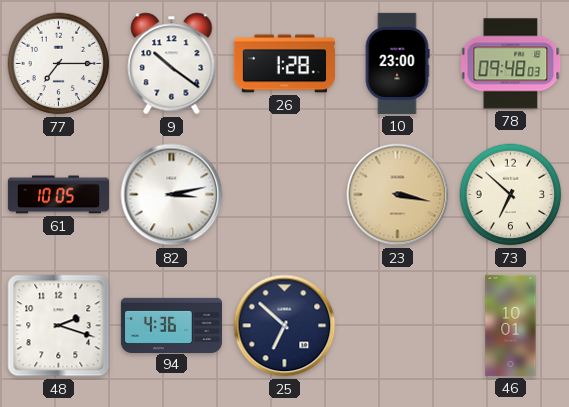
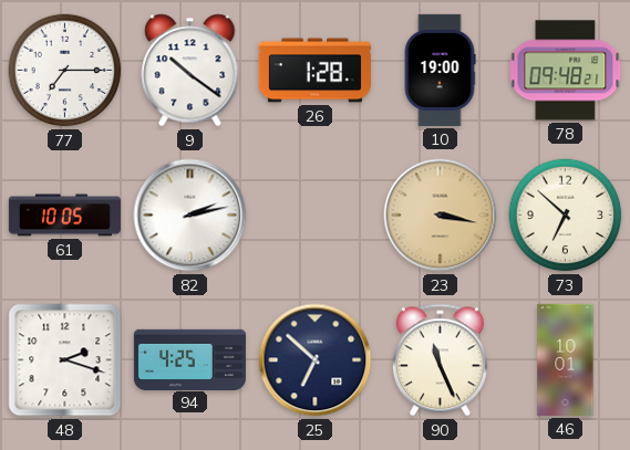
10: 23:00 -> 19:00
78: 09:48:03 -> 09:48:21
82: 3:13 -> 2:13
94: 4:36 -> 4:25
90: none -> 11:26
